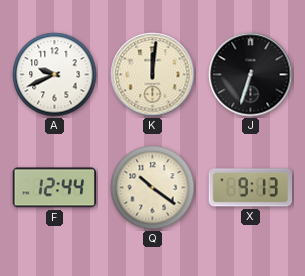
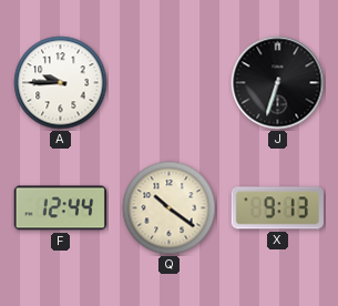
A: 9:41 -> 9:45
K: 12:01 -> none
